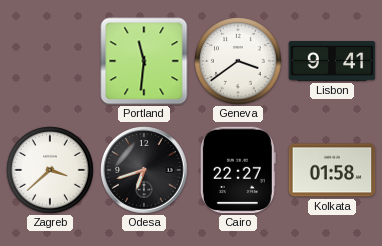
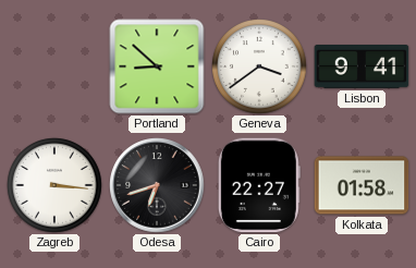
Portland: 11:31 -> 8:52
Zagreb: 3:38 -> 3:16
